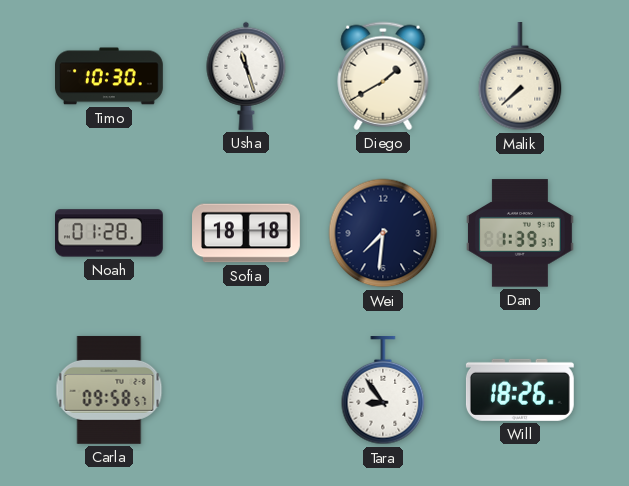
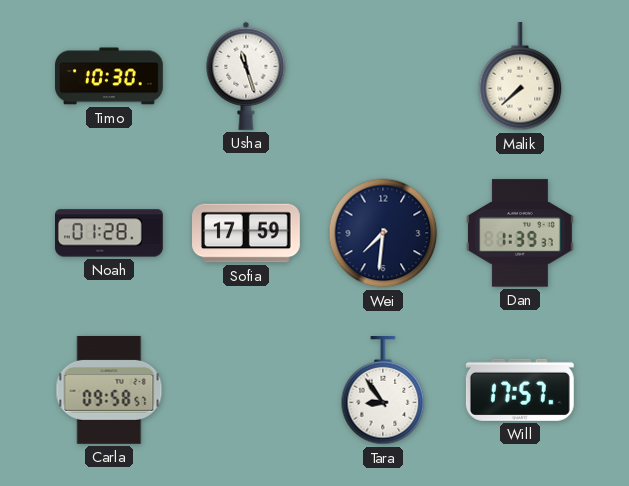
Diego: 1:40 -> none
Sofia: 18:18 -> 17:59
Will: 18:26 -> 17:57
